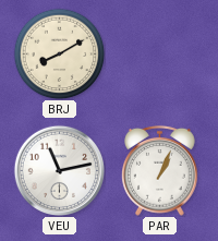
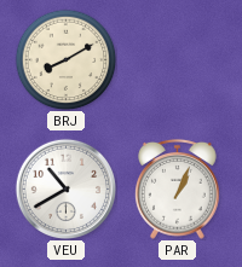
VEU: 11:13 -> 10:40
